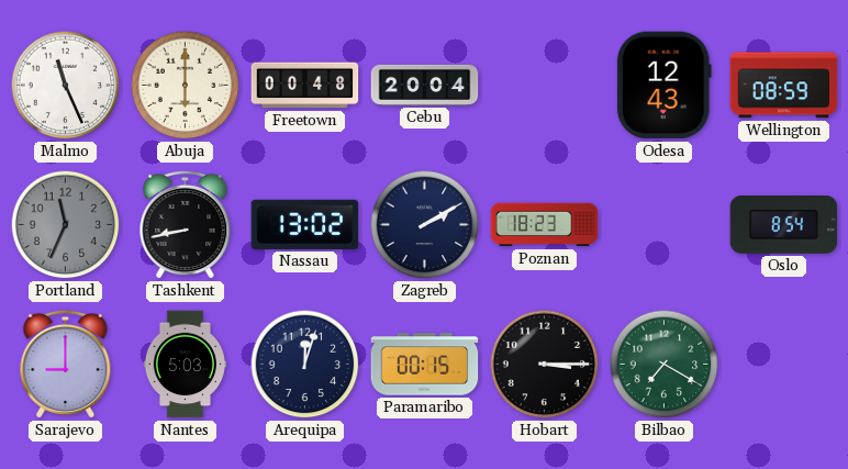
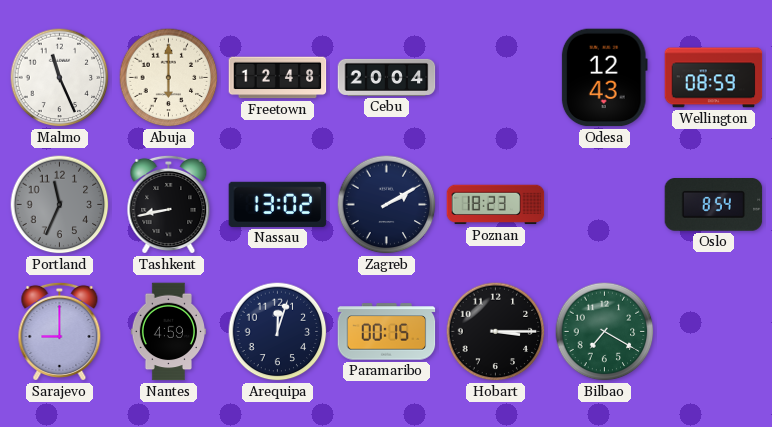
Freetown: 00:48 -> 12:48
Nantes: 5:03 -> 4:59
